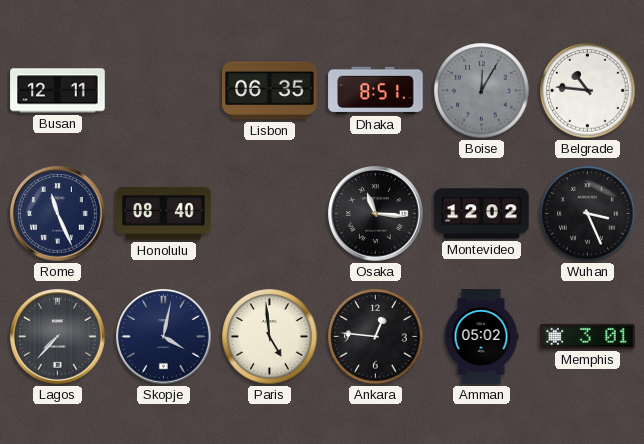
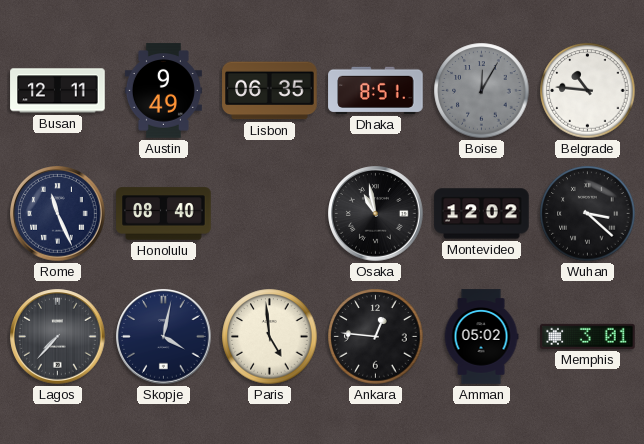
Austin: none -> 9:49
Osaka: 11:16 -> 10:58
Wuhan: 3:26 -> 3:22
